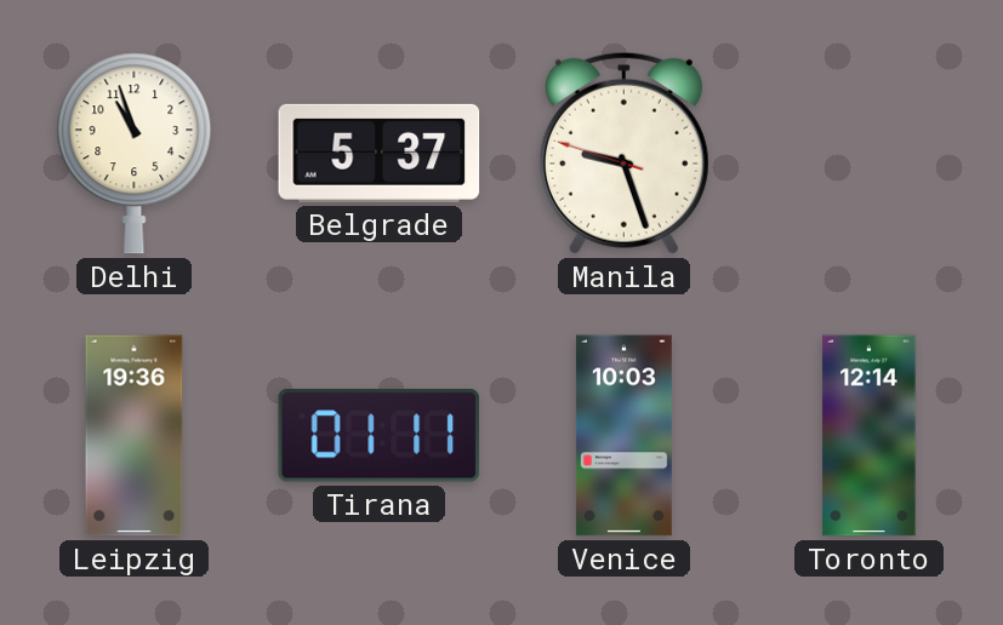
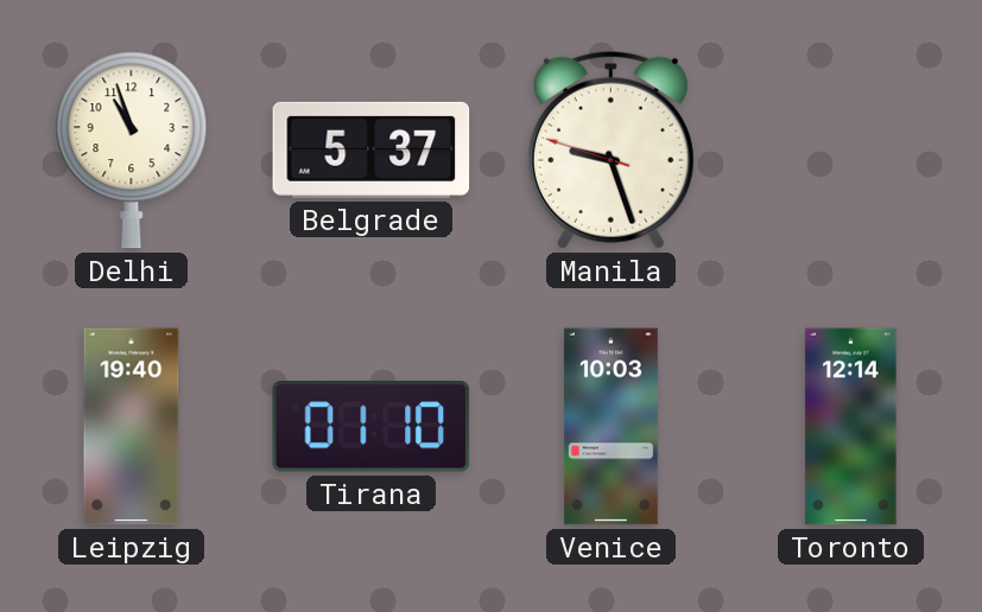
Leipzig: 19:36 -> 19:40
Tirana: 01:11 -> 01:10
